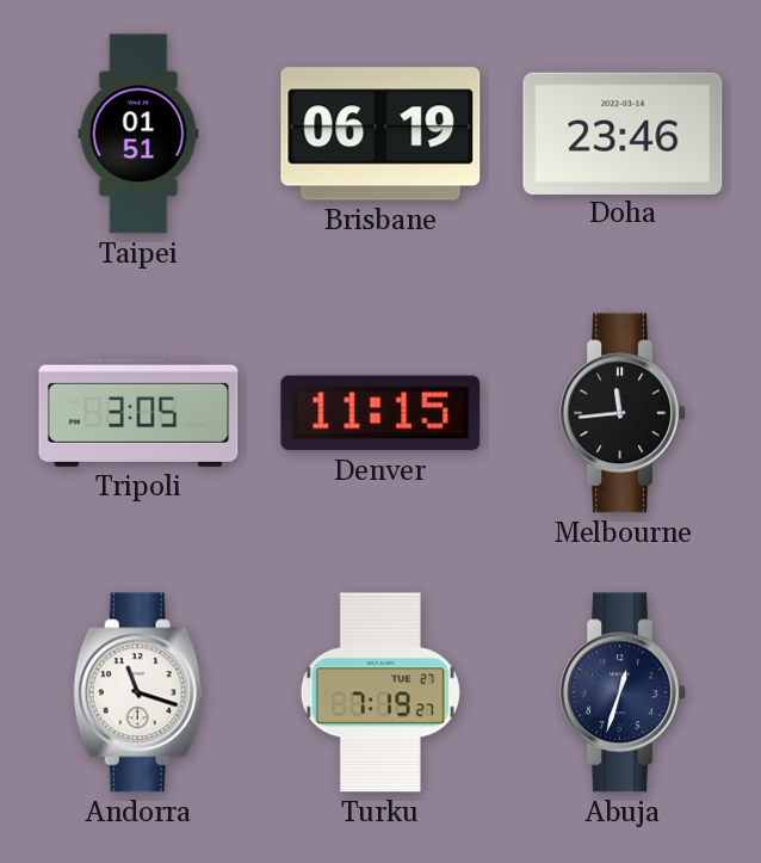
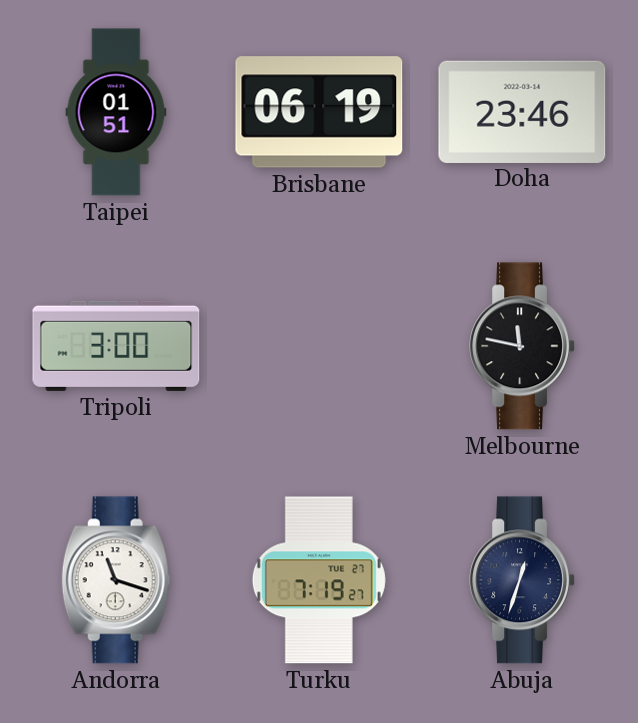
Tripoli: 3:05 -> 3:00
Denver: 11:15 -> none
Melbourne: 11:44 -> 11:47
